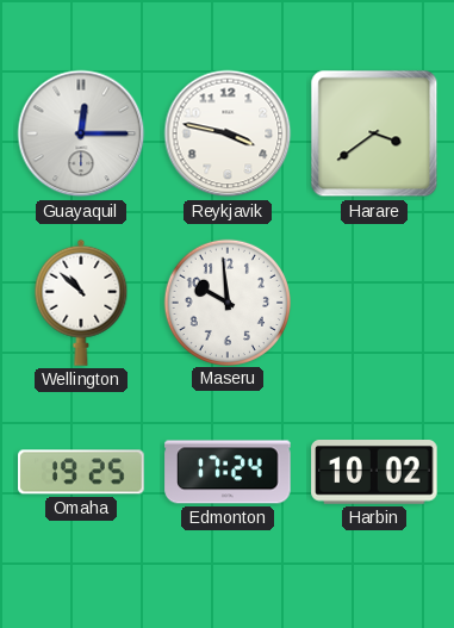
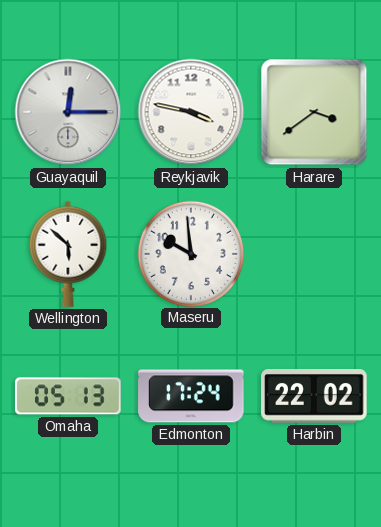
Wellington: 10:52 -> 5:52
Omaha: 19:25 -> 05:13
Harbin: 10:02 -> 22:02
